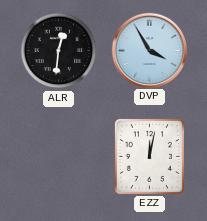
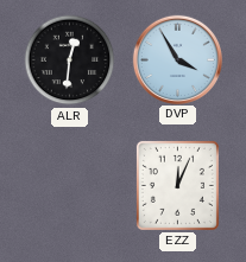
EZZ: 12:02 -> 12:04
